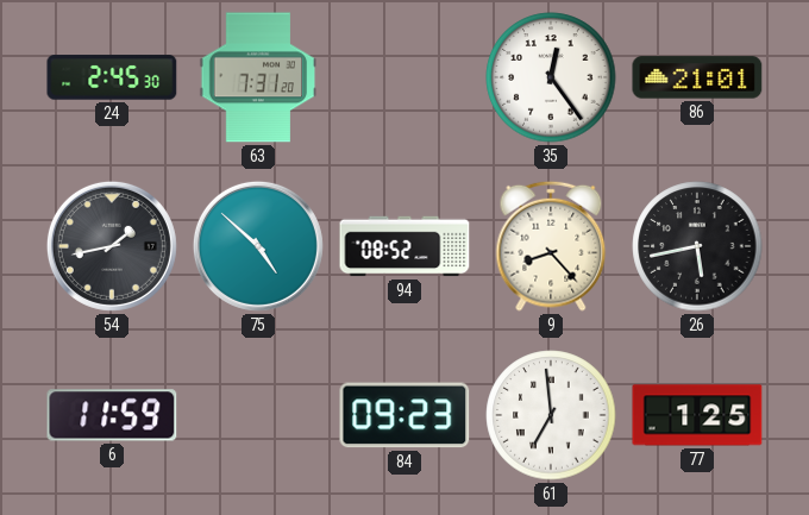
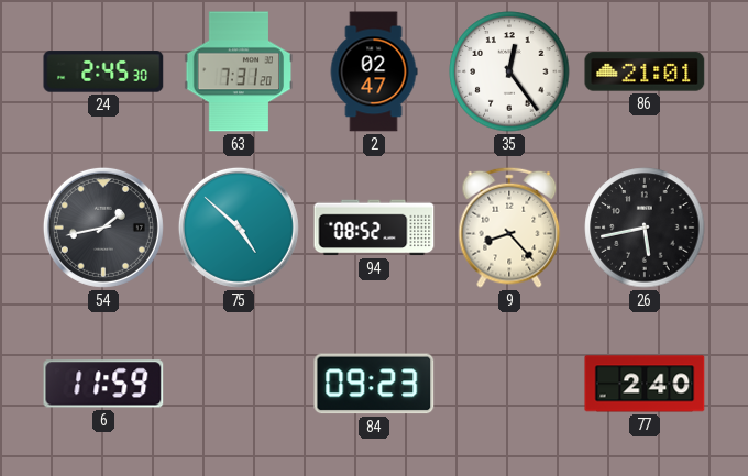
2: none -> 02:47
61: 6:59 -> none
77: 1:25 -> 2:40
